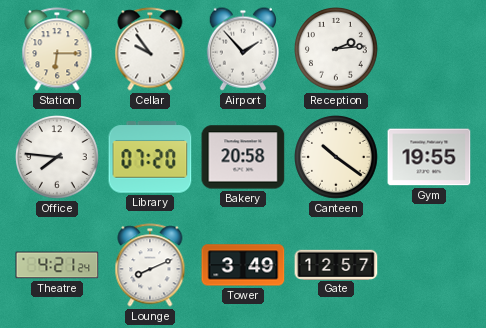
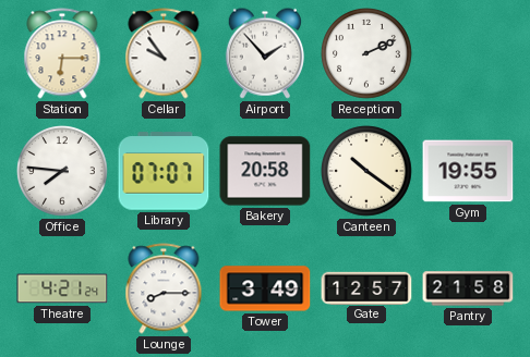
Reception: 2:14 -> 2:11
Library: 07:20 -> 07:07
Lounge: 8:11 -> 8:15
Pantry: none -> 21:58
